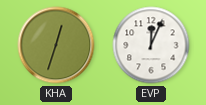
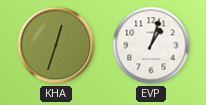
EVP: 12:04 -> 1:03
